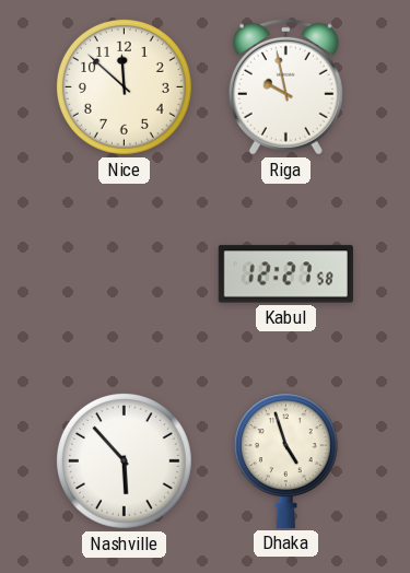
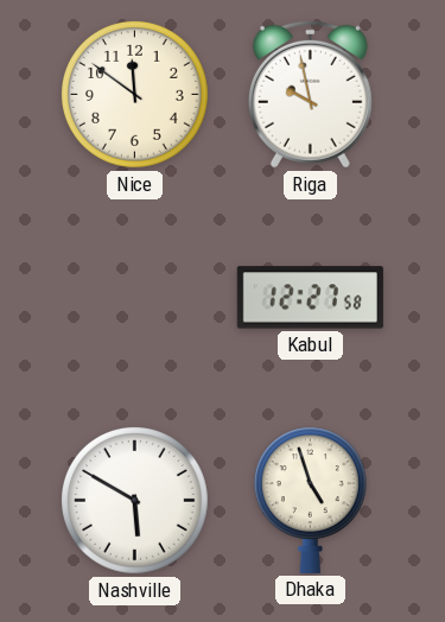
Nice: 11:52 -> 11:51
Nashville: 5:53 -> 5:50
